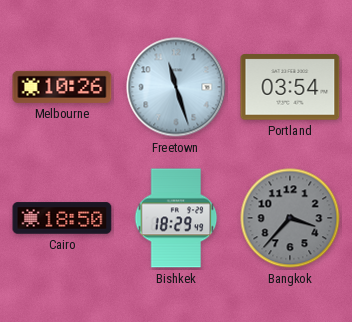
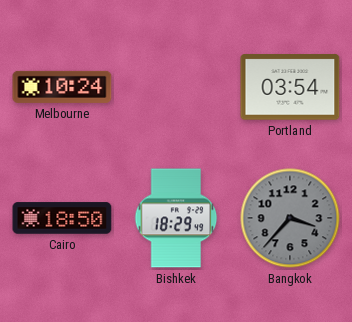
Melbourne: 10:26 -> 10:24
Freetown: 11:27 -> none
